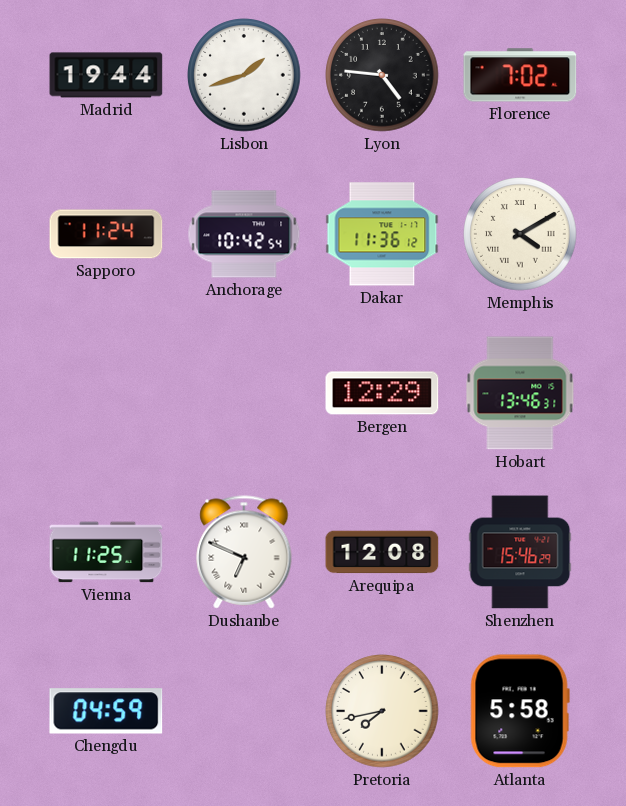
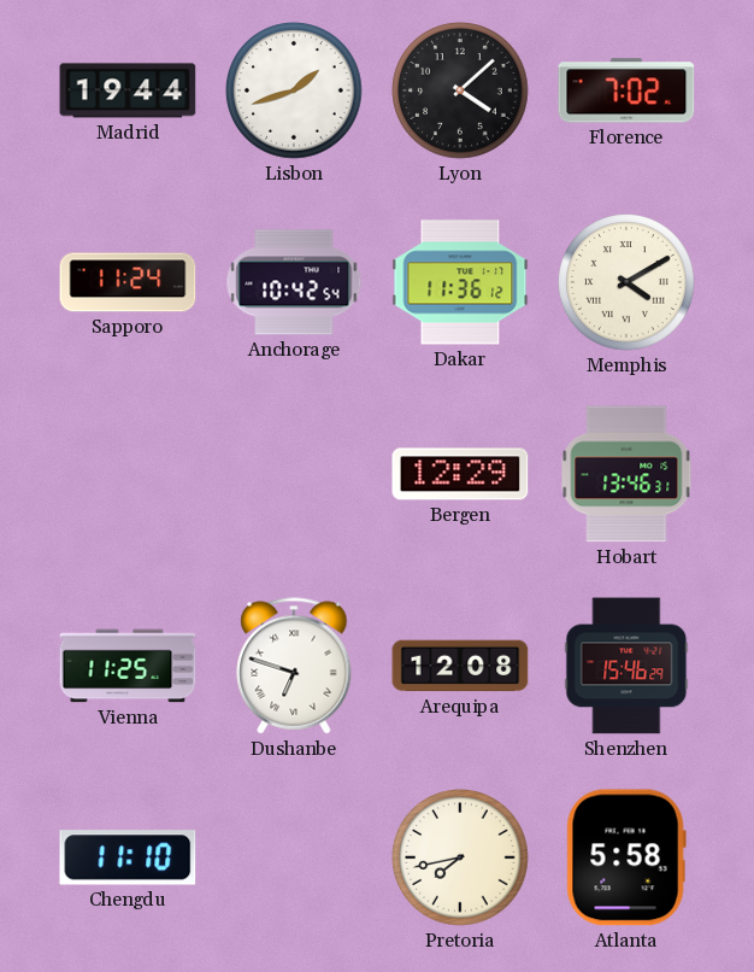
Lyon: 4:46 -> 4:08
Dushanbe: 6:49 -> 6:48
Chengdu: 04:59 -> 11:10
